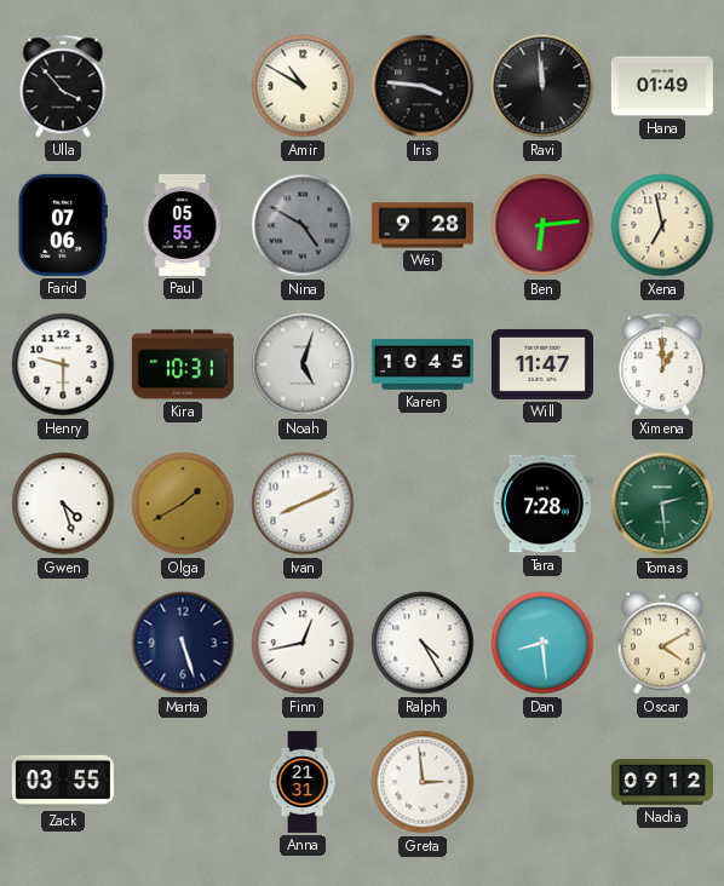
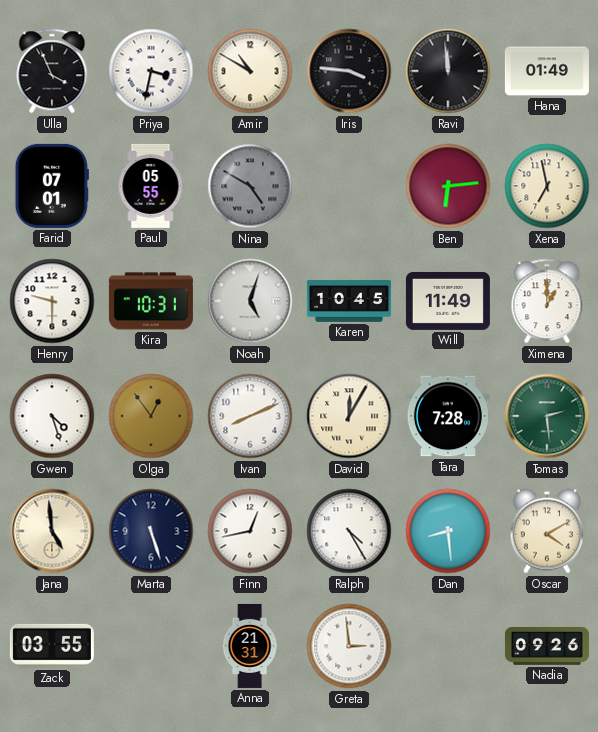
Ulla: 3:53 -> 3:56
Priya: none -> 3:32
Farid: 07:06 -> 07:01
Wei: 9:28 -> none
Will: 11:47 -> 11:49
Olga: 1:40 -> 12:54
David: none -> 12:05
Jana: none -> 4:59
Nadia: 09:12 -> 09:26
